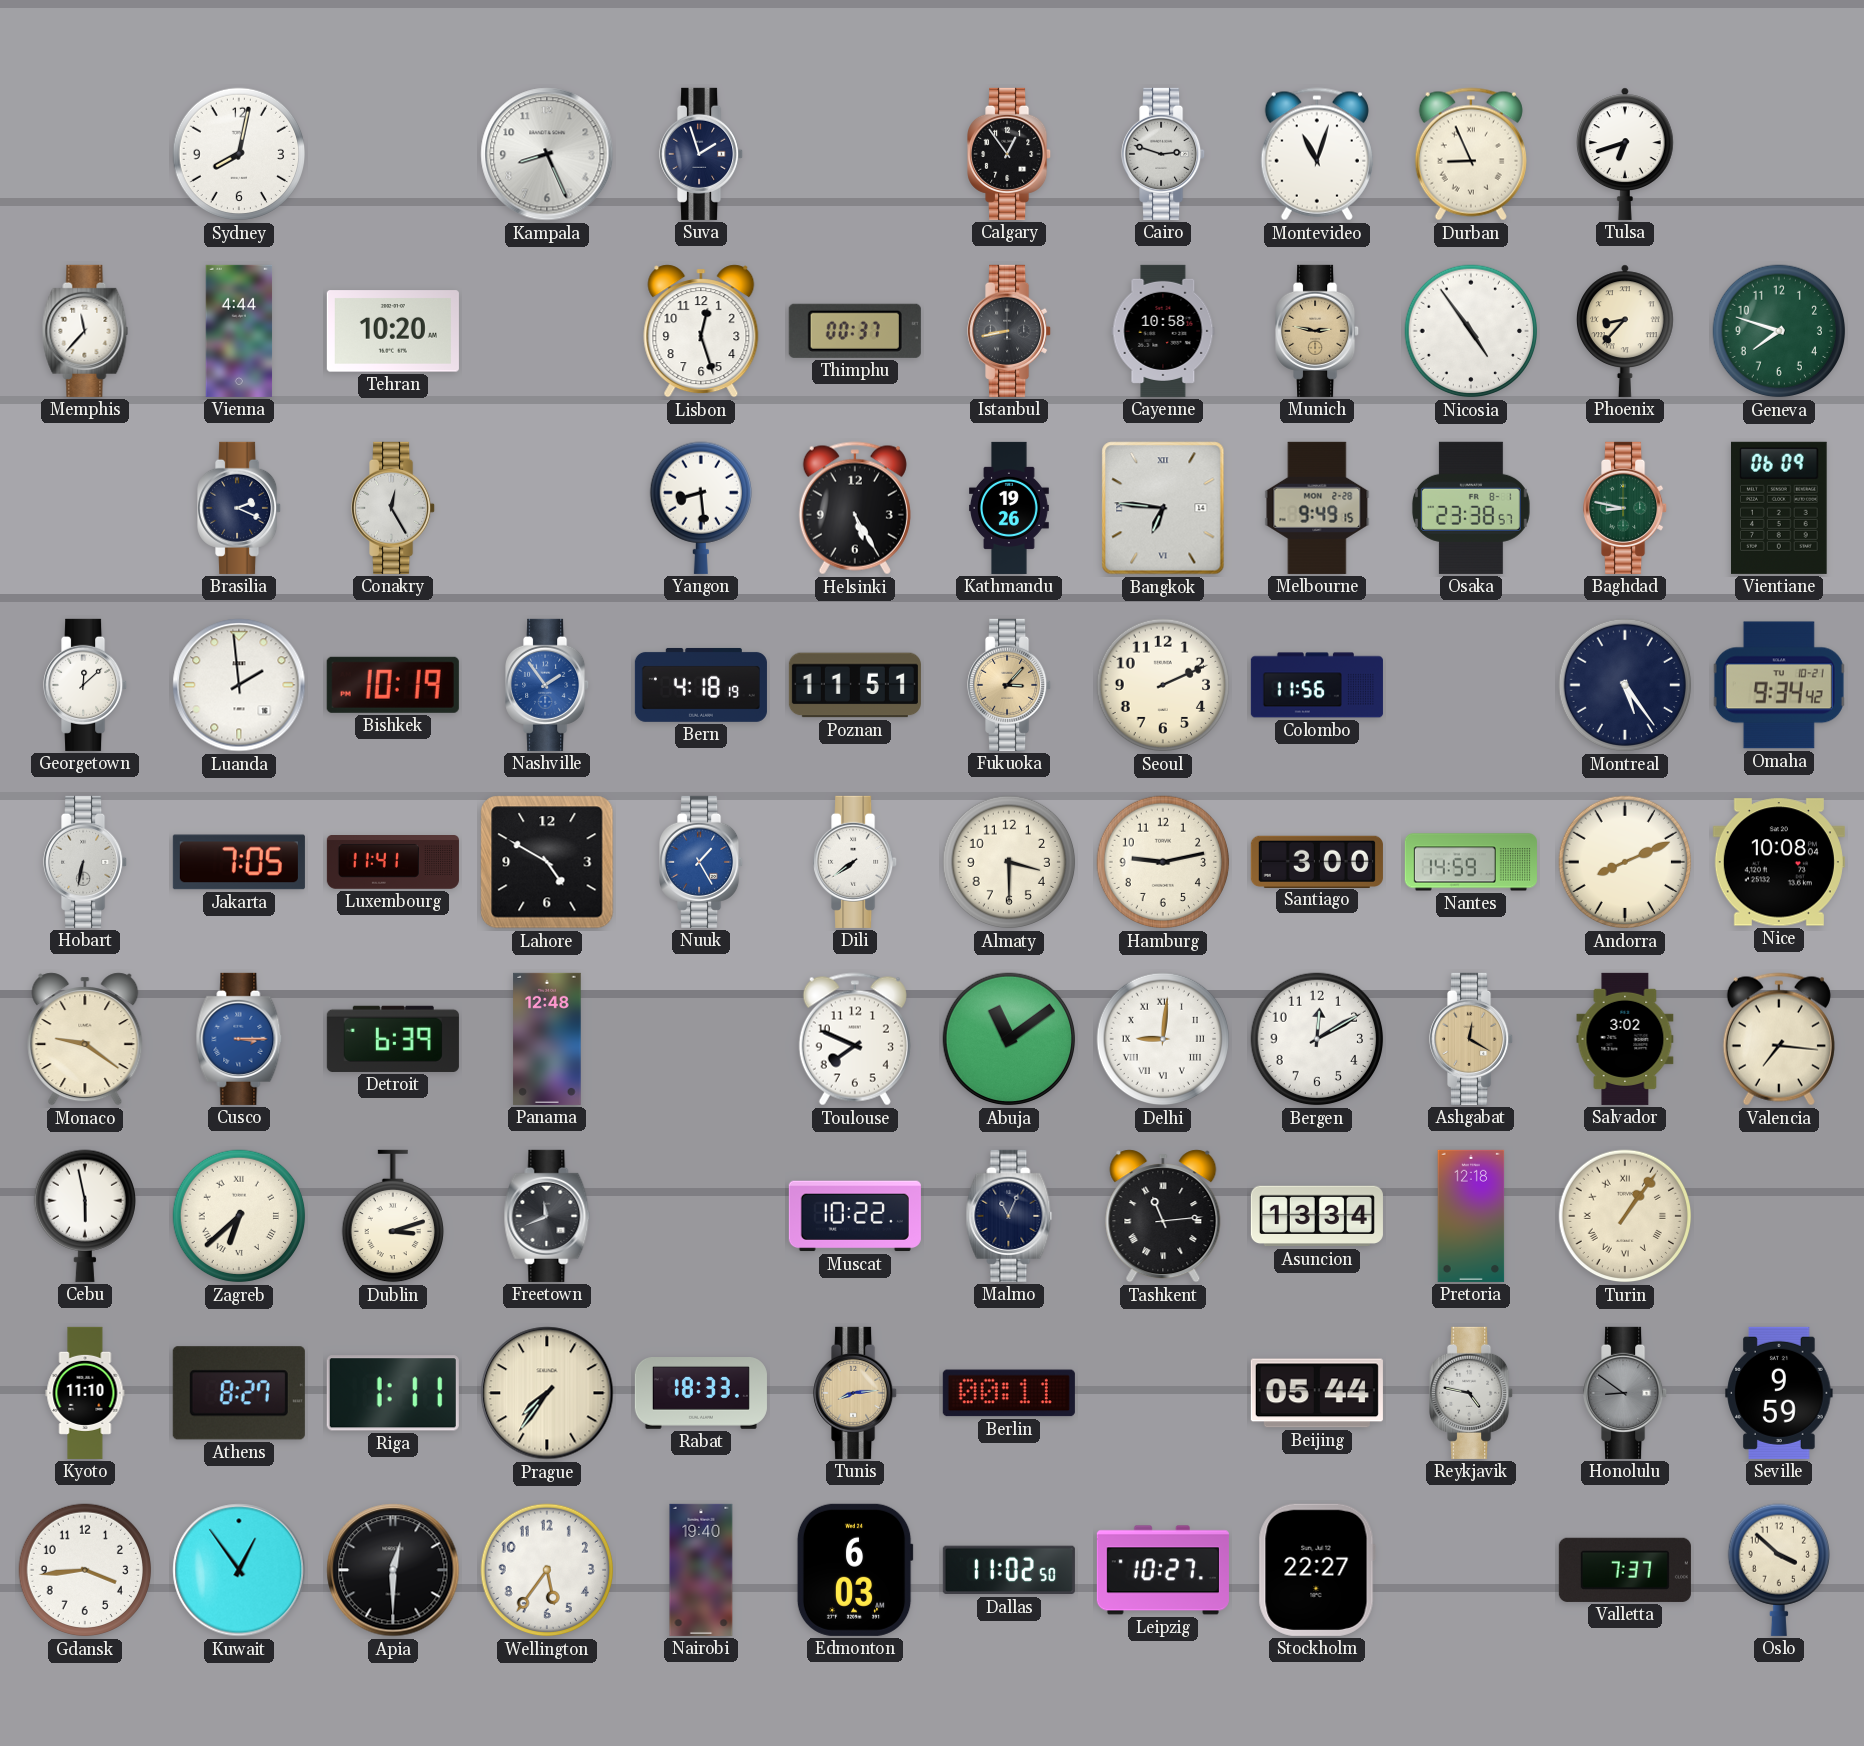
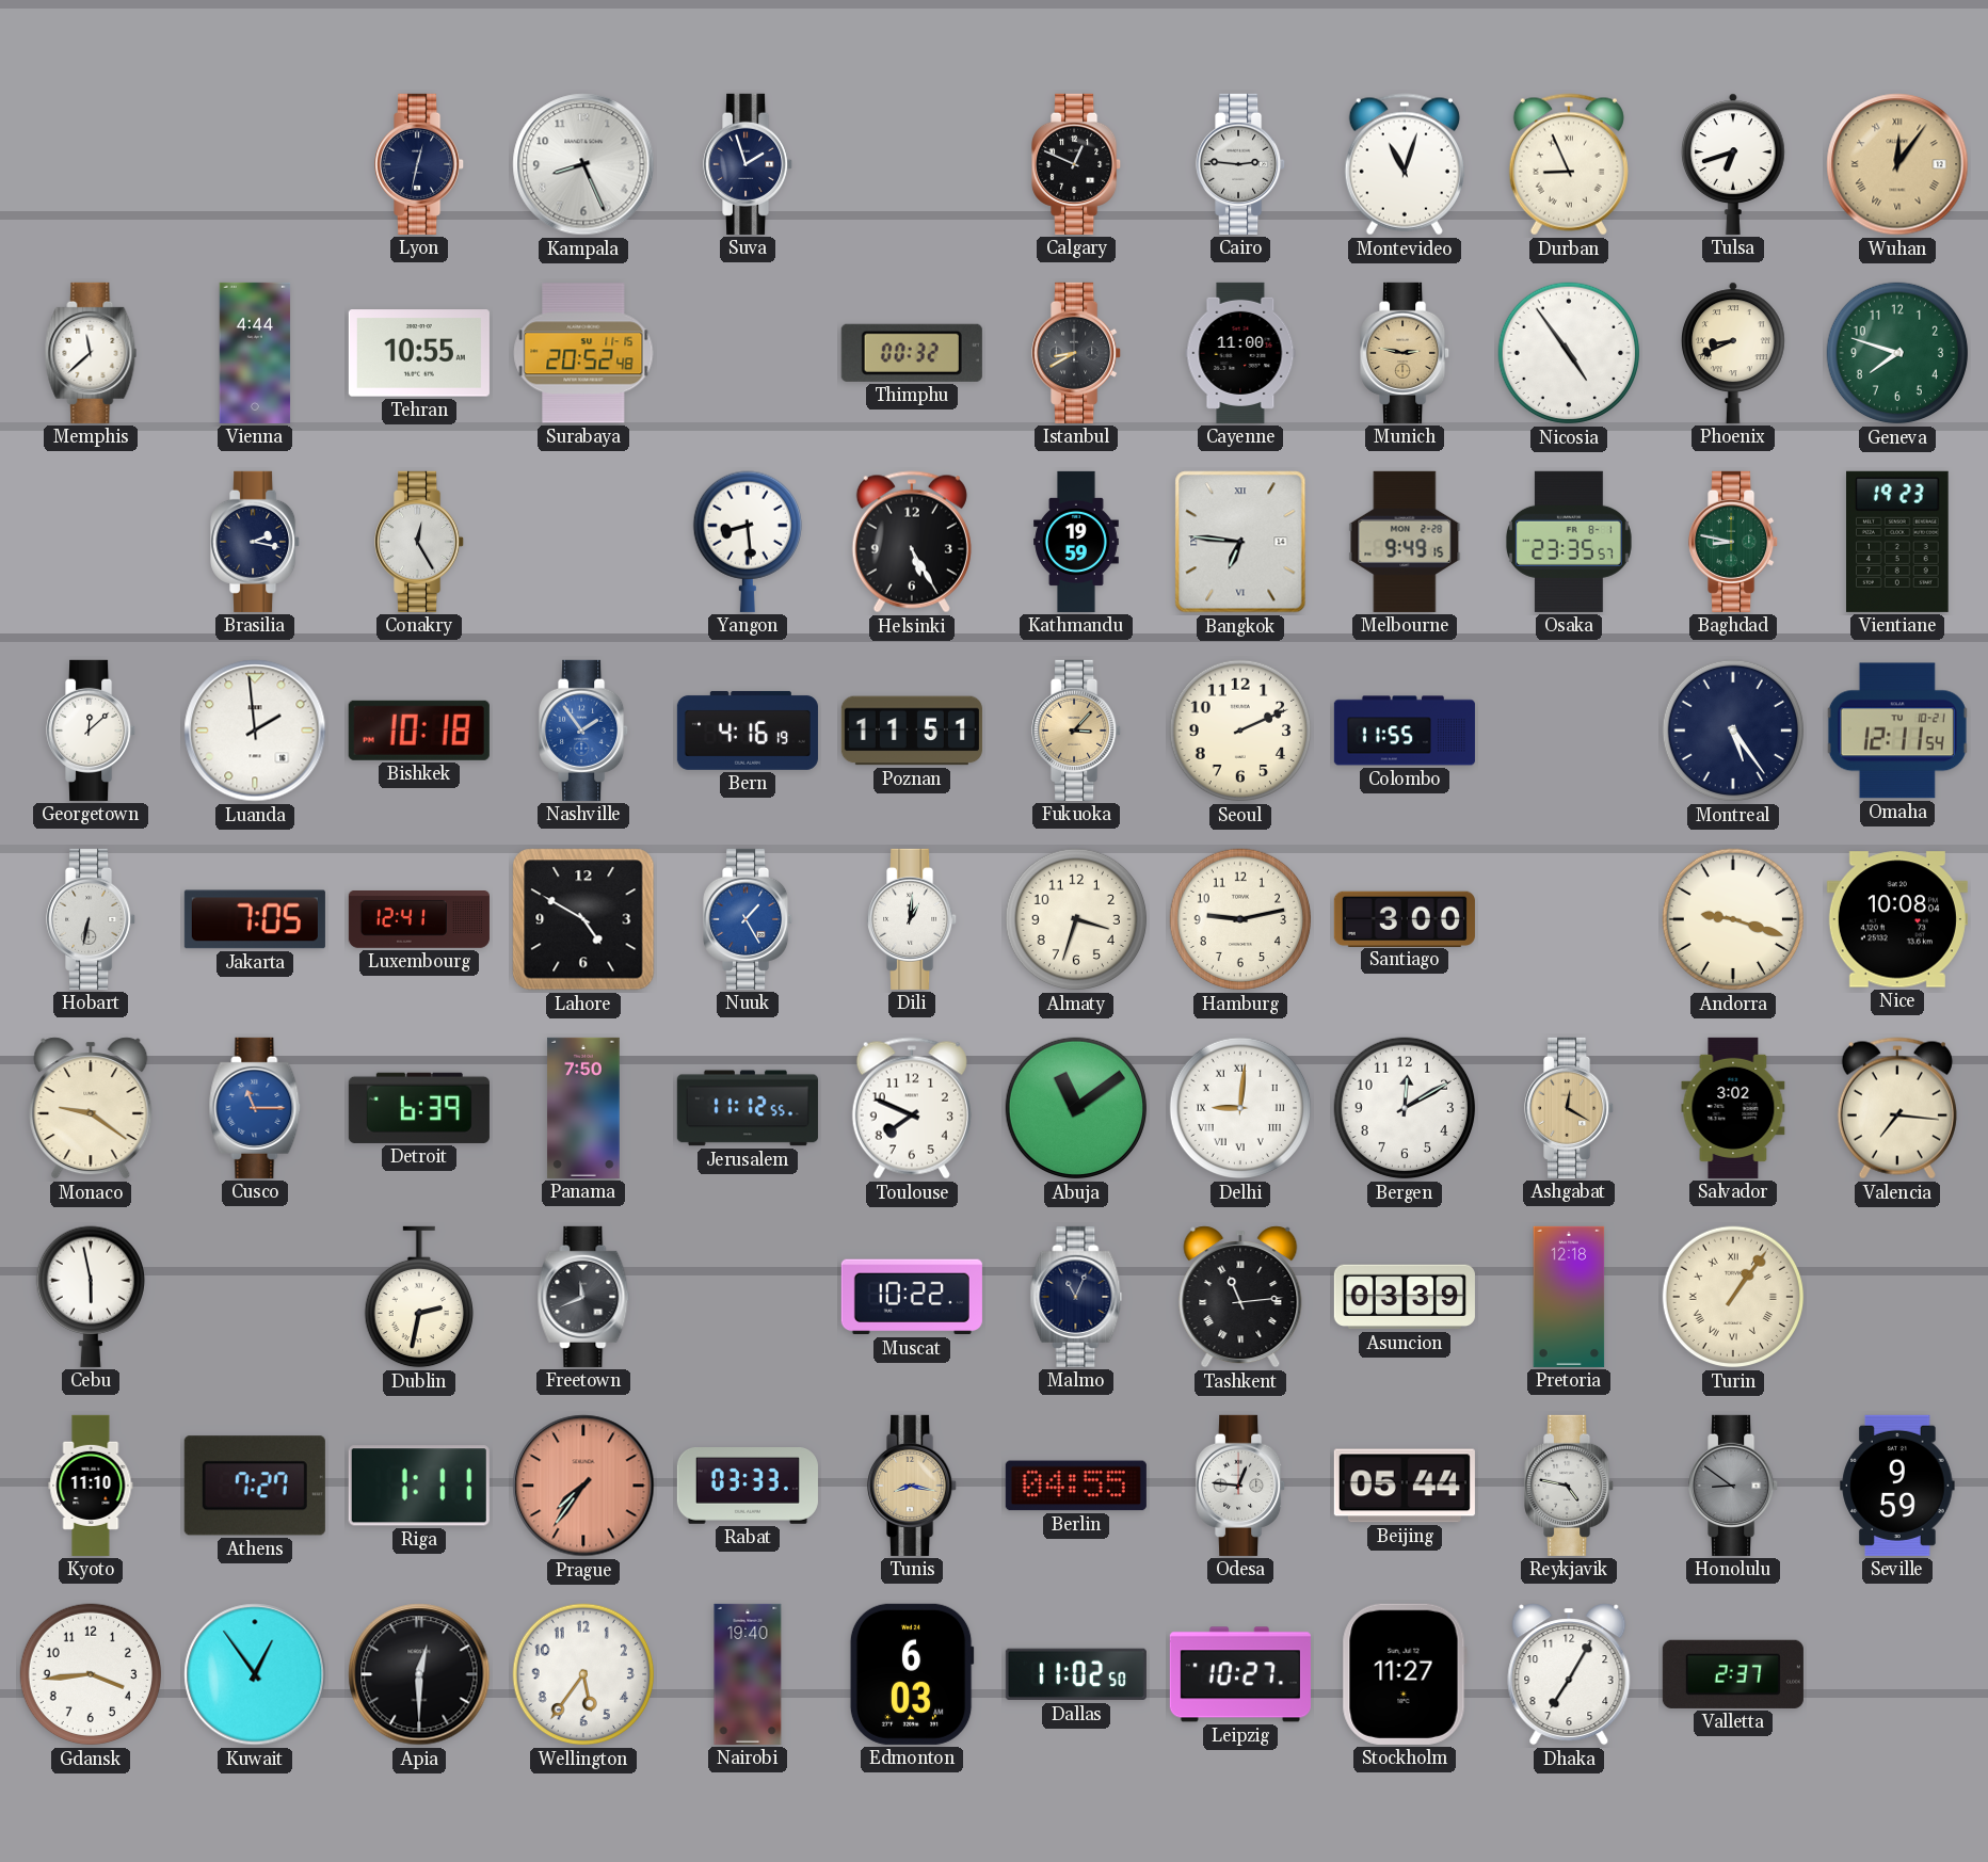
Sydney: 8:02 -> none
Lyon: none -> 12:32
Calgary: 12:54 -> 12:49
Cairo: 2:48 -> 2:46
Wuhan: none -> 12:06
Memphis: 11:37 -> 11:38
Tehran: 10:20 -> 10:55
Surabaya: none -> 20:52
Lisbon: 12:27 -> none
Thimphu: 00:37 -> 00:32
Istanbul: 8:43 -> 8:40
Cayenne: 10:58 -> 11:00
Phoenix: 8:37 -> 8:41
Brasilia: 2:19 -> 2:17
Kathmandu: 19:26 -> 19:59
Osaka: 23:38 -> 23:35
Vientiane: 06:09 -> 19:23
Bishkek: 10:19 -> 10:18
Bern: 4:18 -> 4:16
Colombo: 11:56 -> 11:55
Omaha: 9:34 -> 12:11
Luxembourg: 11:41 -> 12:41
Dili: 7:39 -> 1:01
Almaty: 3:30 -> 3:33
Nantes: 14:59 -> none
Andorra: 8:11 -> 9:18
Cusco: 3:15 -> 11:15
Panama: 12:48 -> 7:50
Jerusalem: none -> 11:12
Zagreb: 6:38 -> none
Dublin: 3:12 -> 2:32
Asuncion: 13:34 -> 03:39
Athens: 8:27 -> 7:27
Prague dial: cream -> salmon
Rabat: 18:33 -> 03:33
Tunis: 8:14 -> 8:17
Berlin: 00:11 -> 04:55
Odesa: none -> 12:46
Stockholm: 22:27 -> 11:27
Dhaka: none -> 7:05
Valletta: 7:37 -> 2:37
Oslo: 3:52 -> none
